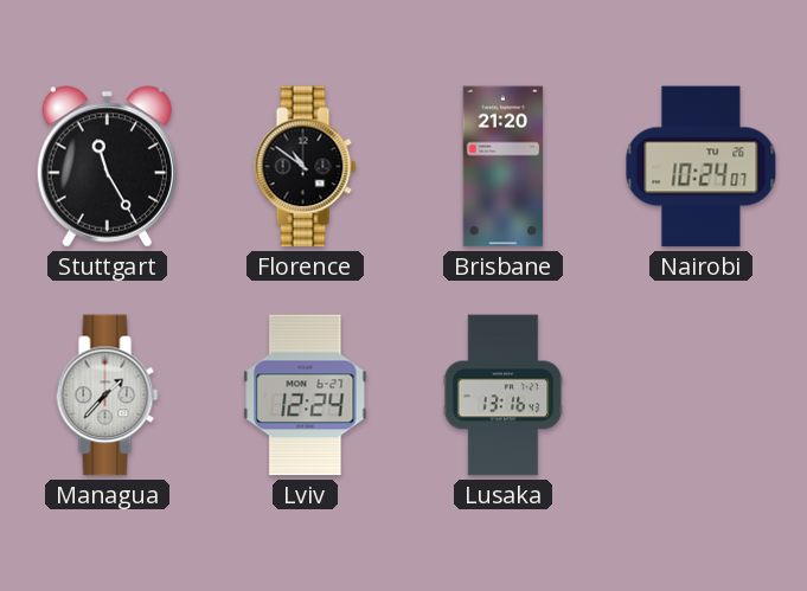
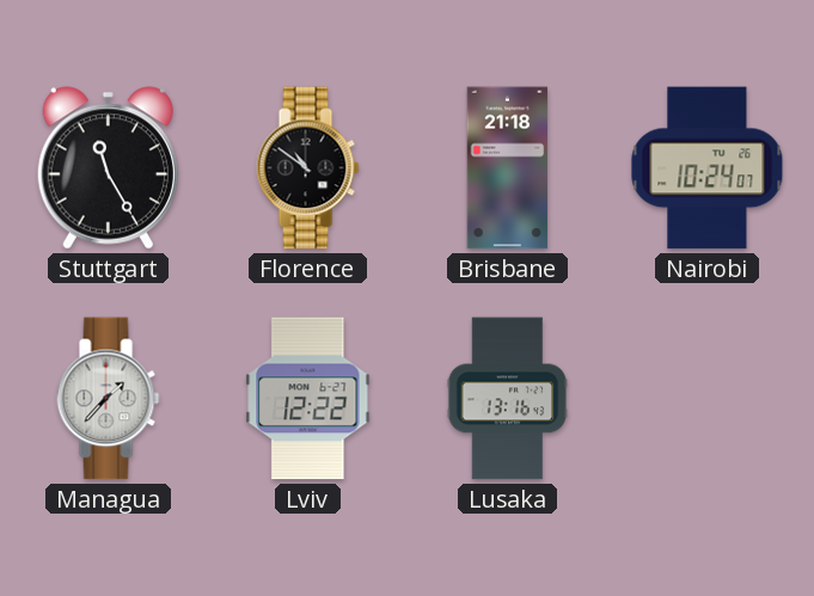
Brisbane: 21:20 -> 21:18
Lviv: 12:24 -> 12:22
